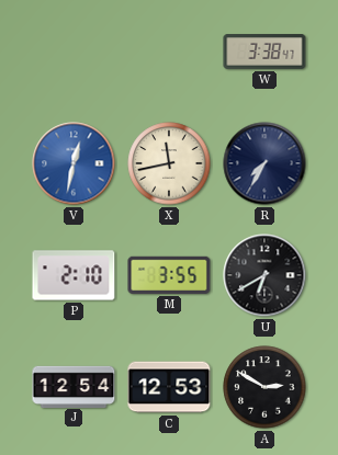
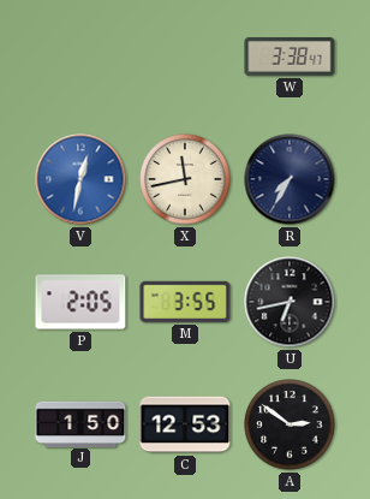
P: 2:10 -> 2:05
U: 6:40 -> 6:43
J: 12:54 -> 1:50
A: 2:50 -> 2:51
